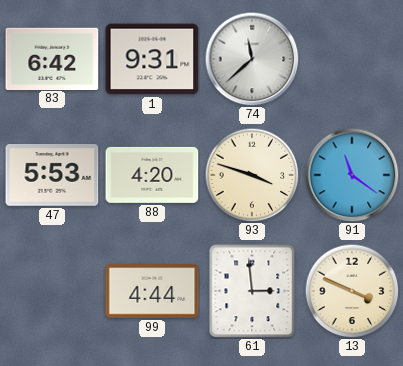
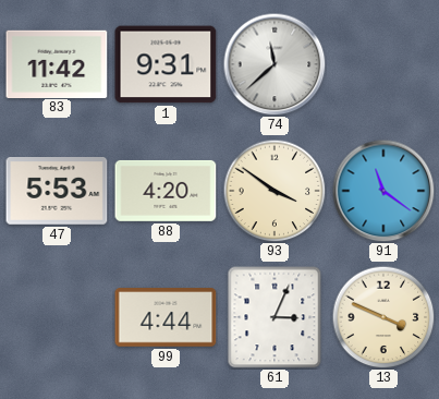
83: 6:42 -> 11:42
93: 3:48 -> 3:51
61: 2:59 -> 3:04
